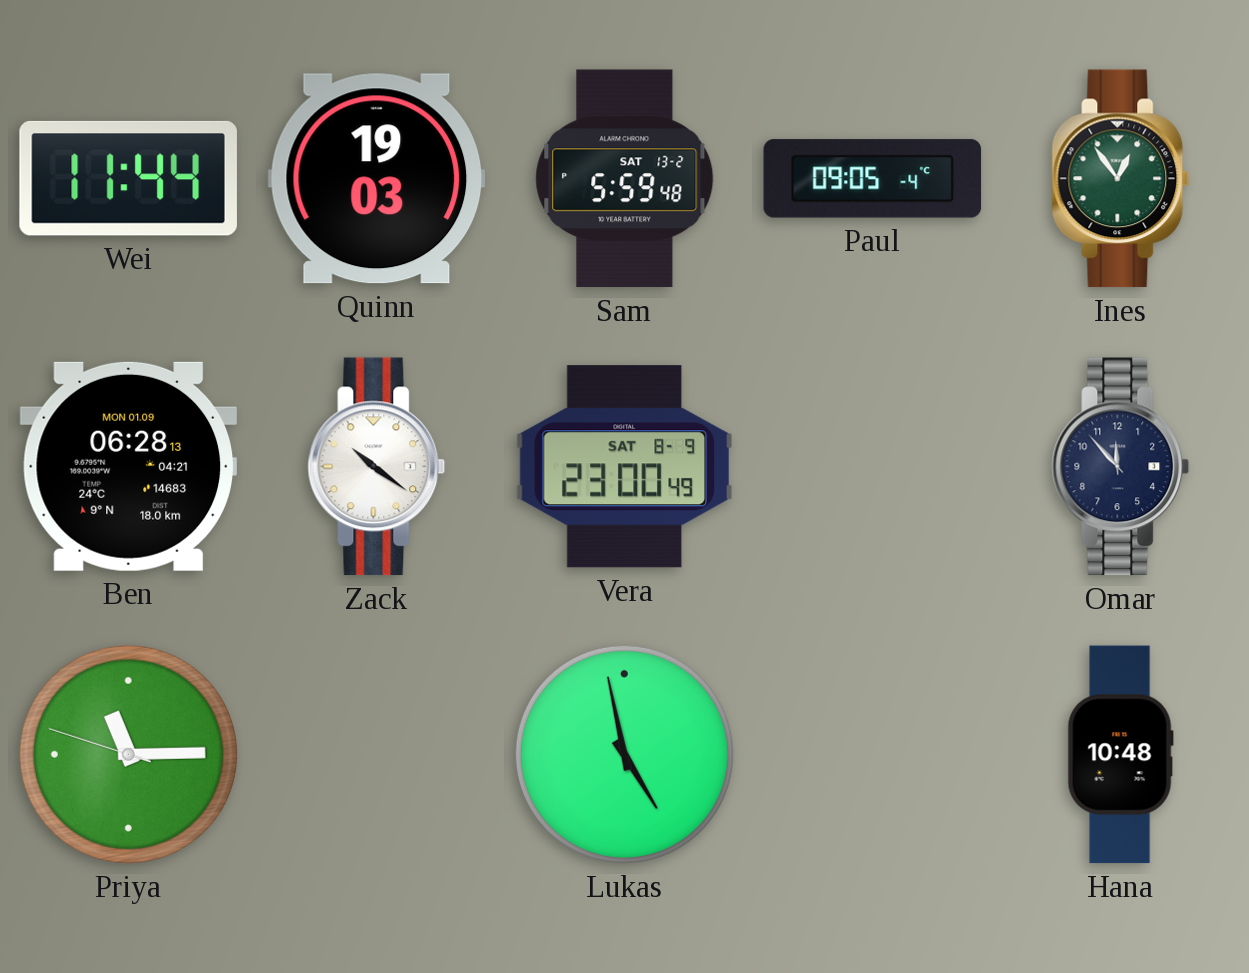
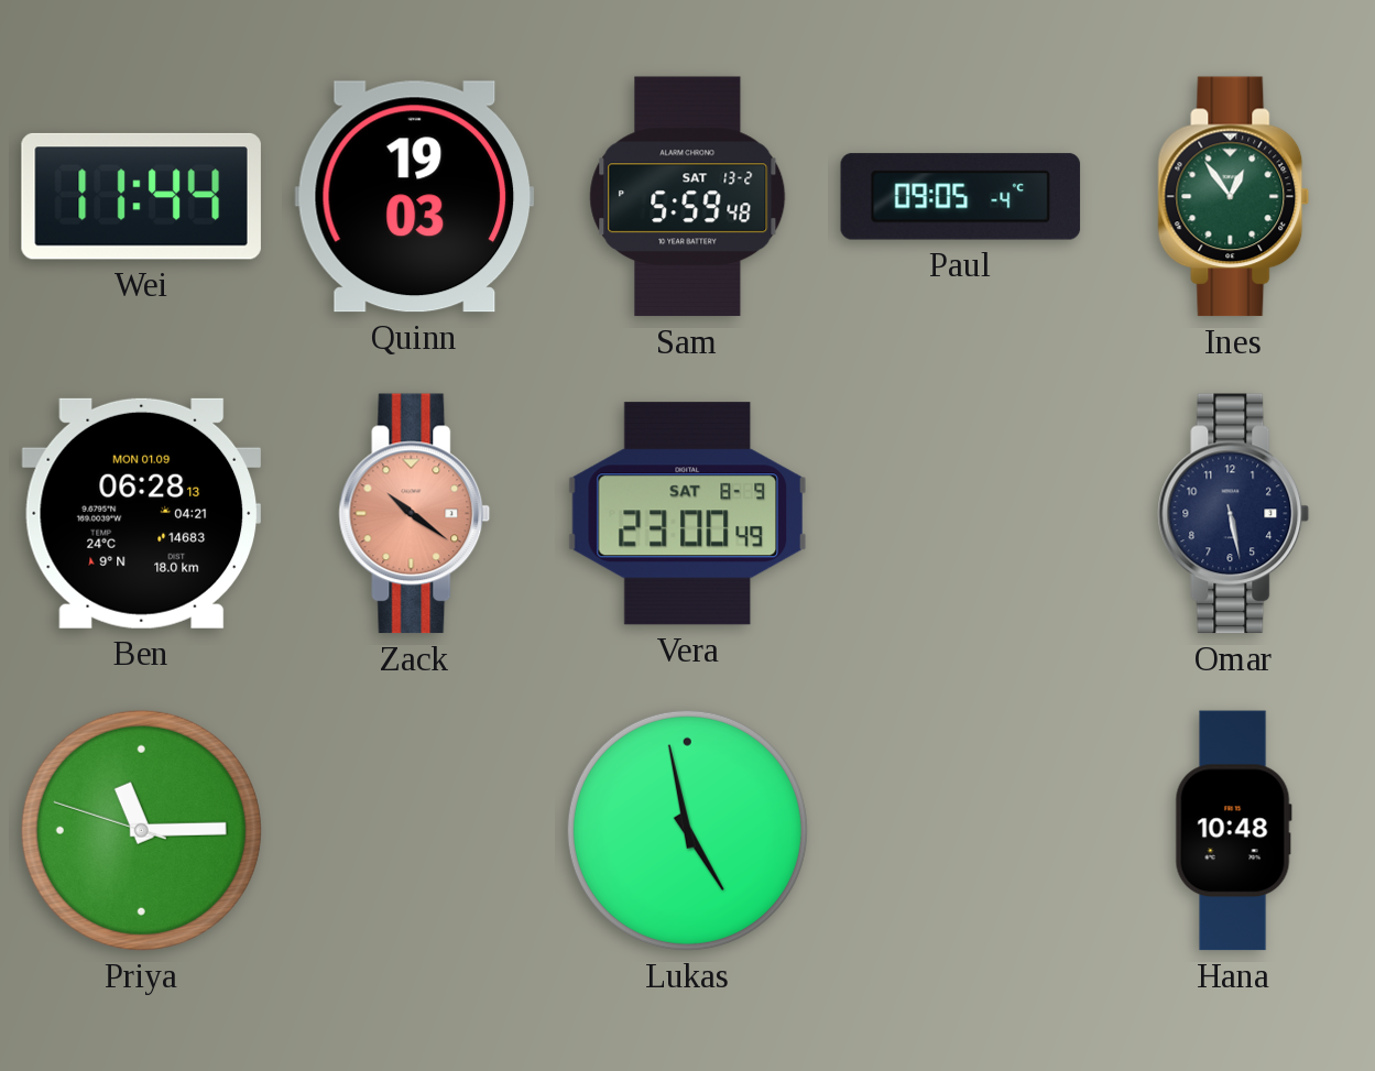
Zack dial: white -> salmon
Omar: 11:53 -> 5:28
